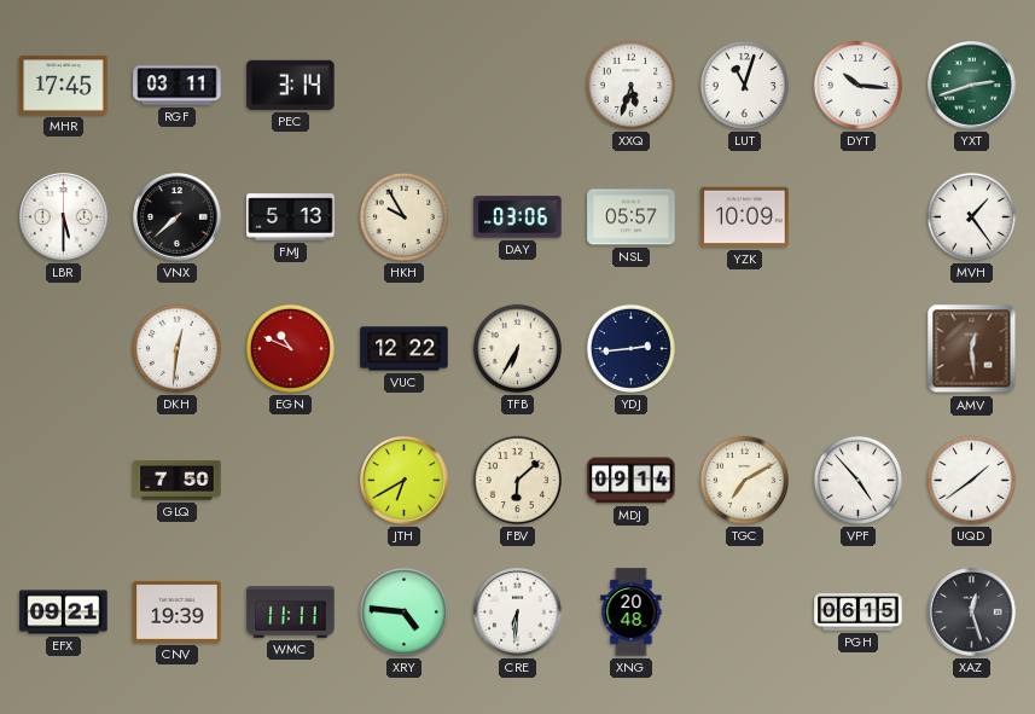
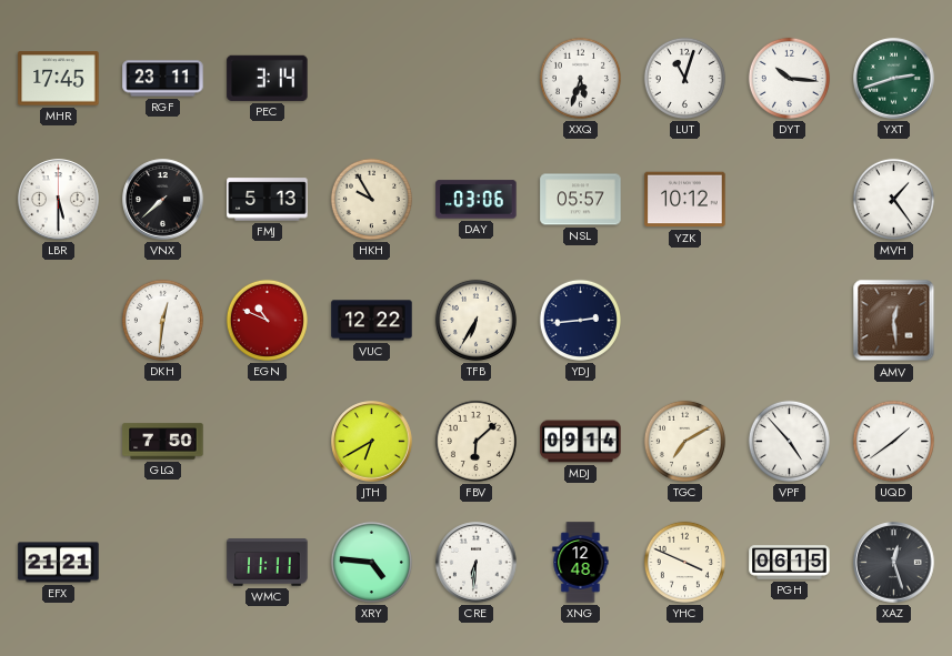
RGF: 03:11 -> 23:11
YZK: 10:09 -> 10:12
EFX: 09:21 -> 21:21
CNV: 19:39 -> none
XNG: 20:48 -> 12:48
YHC: none -> 3:49
